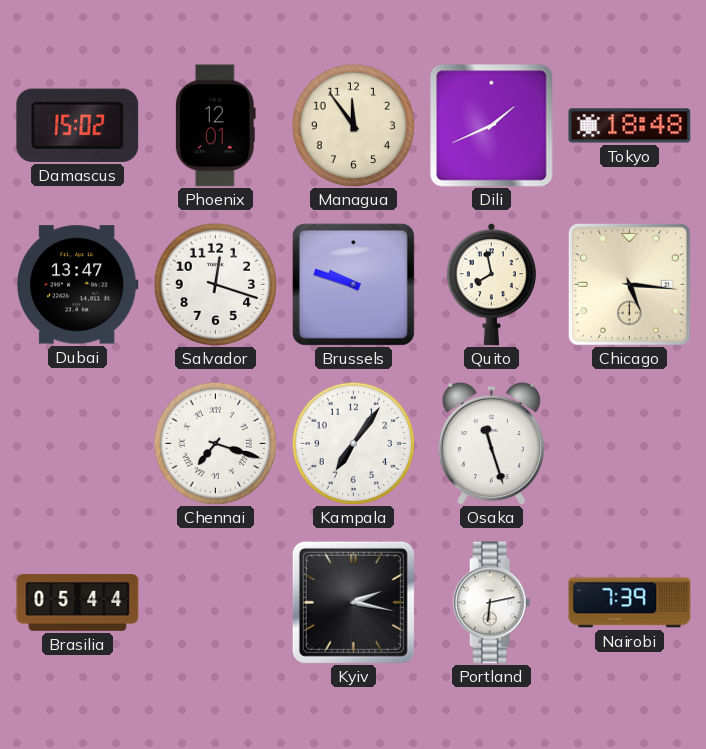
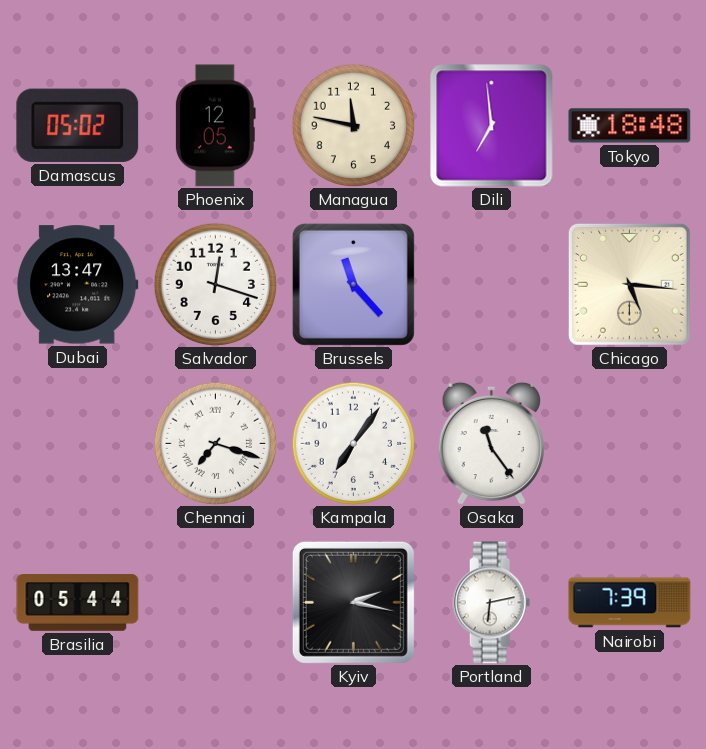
Damascus: 15:02 -> 05:02
Phoenix: 12:01 -> 12:05
Managua: 11:54 -> 11:47
Dili: 1:41 -> 6:59
Brussels: 9:48 -> 11:23
Quito: 7:58 -> none
Osaka: 11:27 -> 11:24
